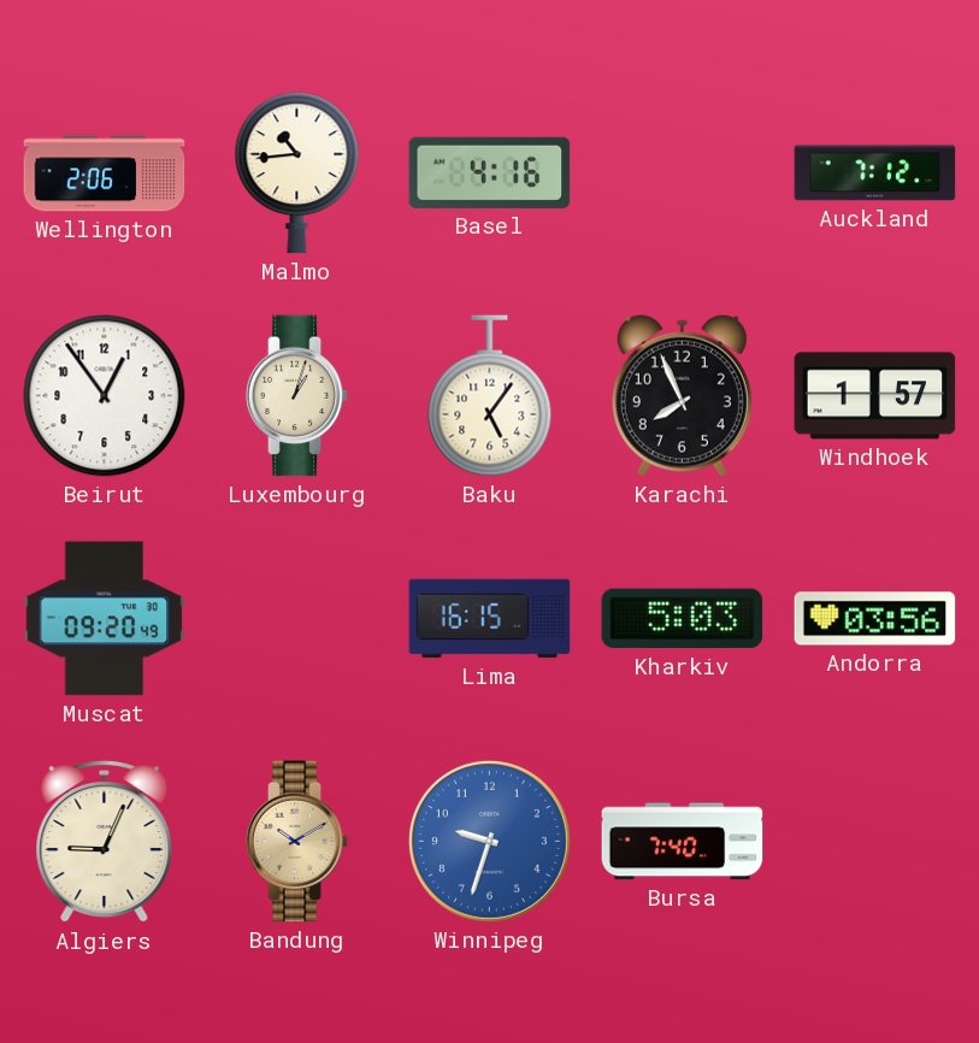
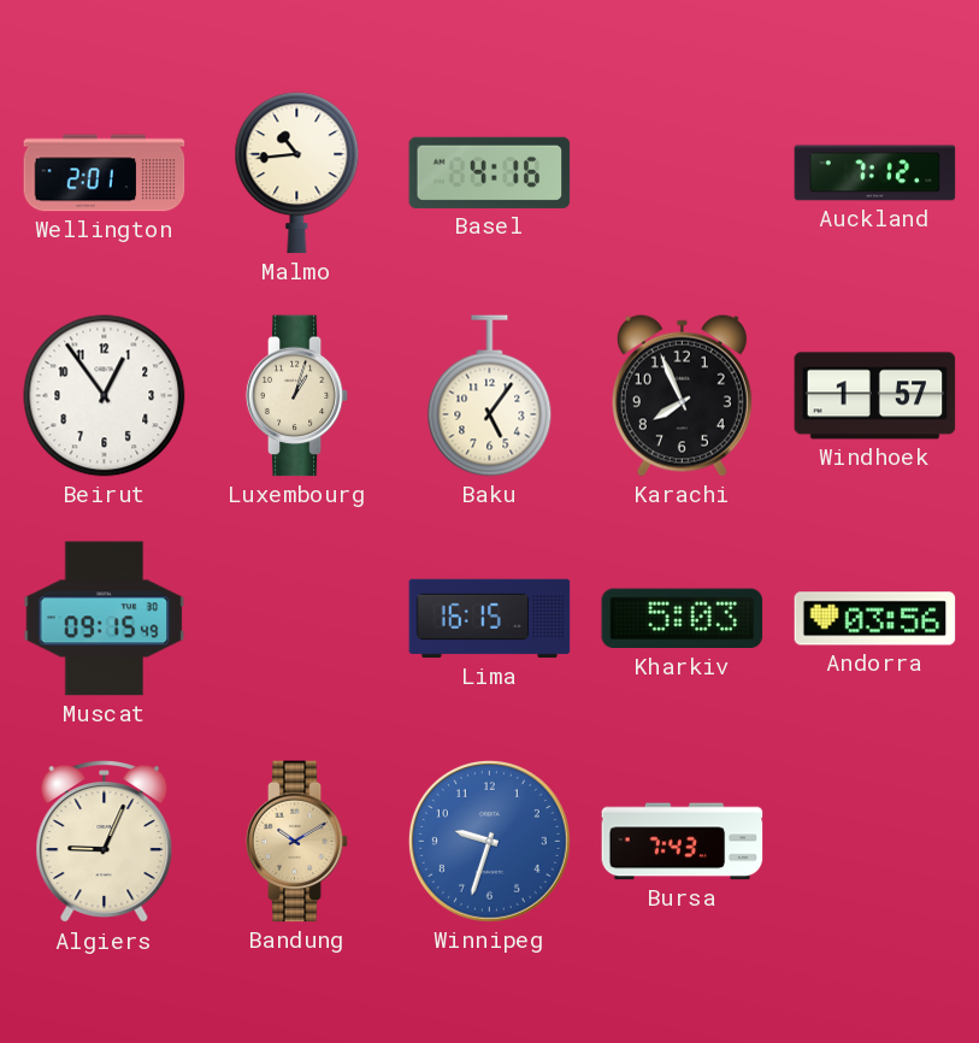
Wellington: 2:06 -> 2:01
Muscat: 09:20 -> 09:15
Bursa: 7:40 -> 7:43
